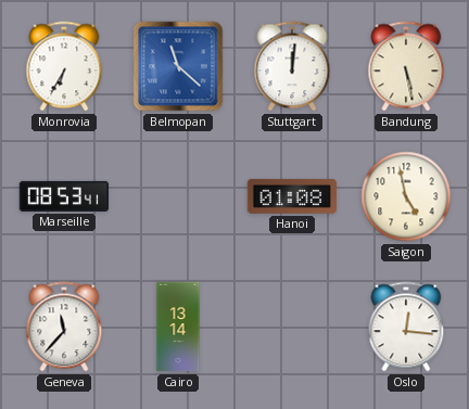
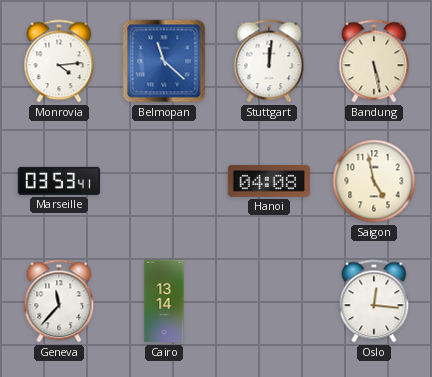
Monrovia: 6:35 -> 4:14
Marseille: 08:53 -> 03:53
Hanoi: 01:08 -> 04:08
